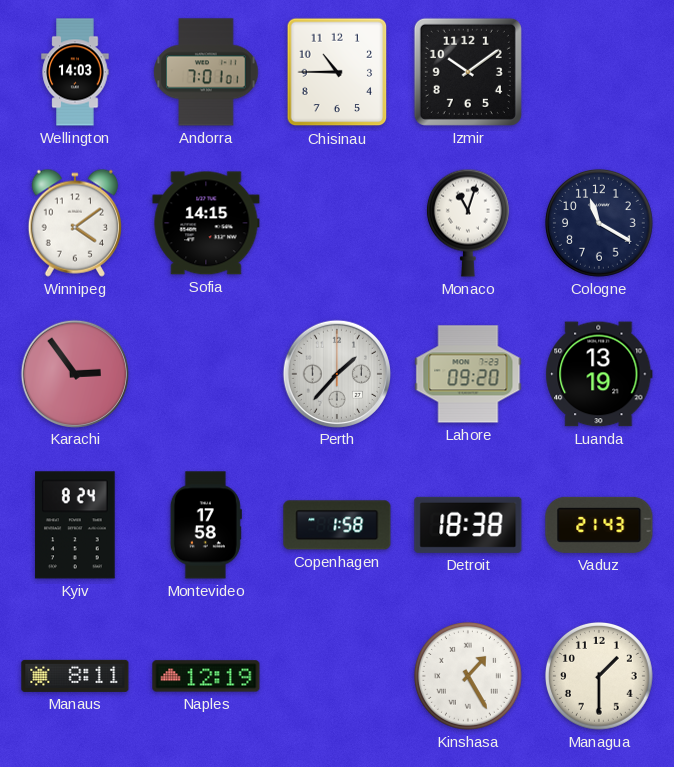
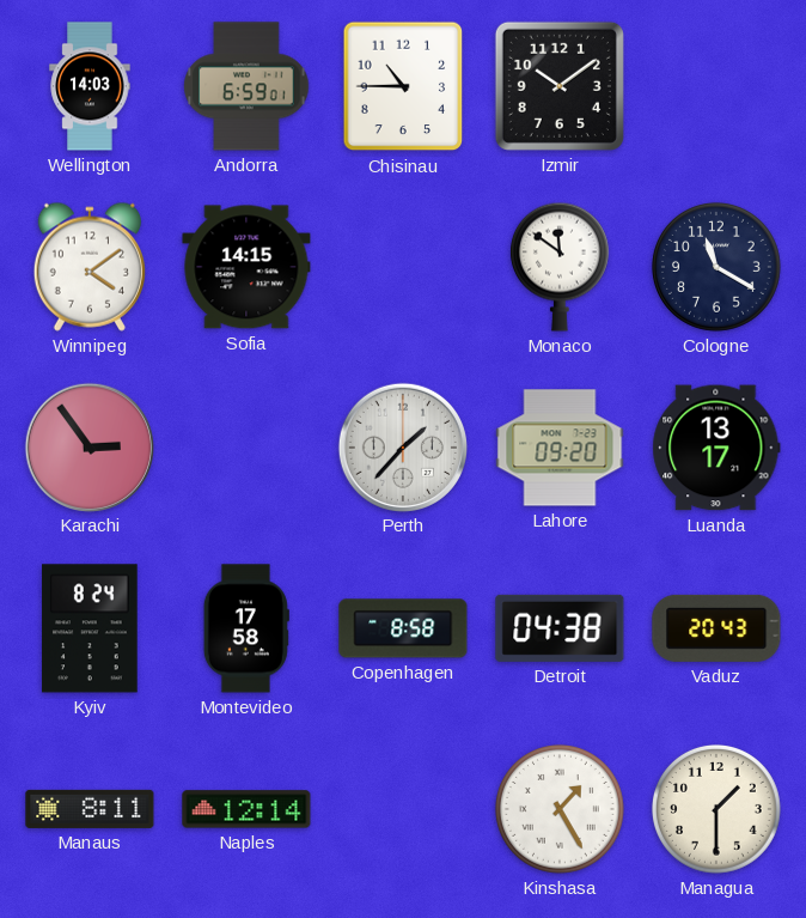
Andorra: 7:01 -> 6:59
Monaco: 11:03 -> 11:51
Luanda: 13:19 -> 13:17
Copenhagen: 1:58 -> 8:58
Detroit: 18:38 -> 04:38
Vaduz: 21:43 -> 20:43
Naples: 12:19 -> 12:14
